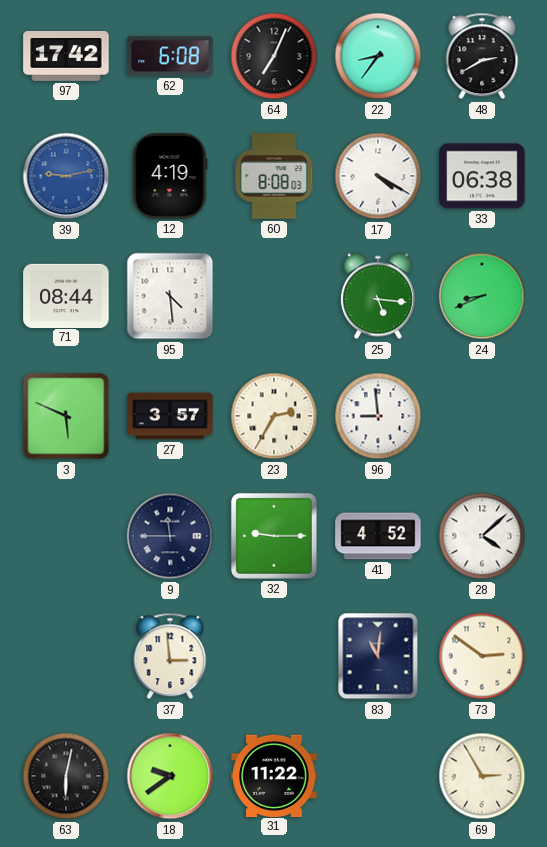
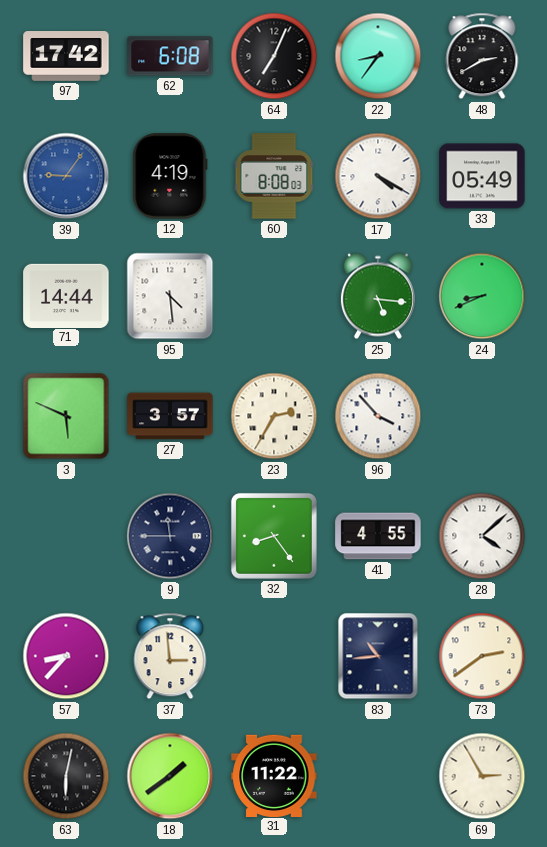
39: 9:13 -> 9:06
33: 06:38 -> 05:49
71: 08:44 -> 14:44
96: 8:59 -> 3:53
32: 9:15 -> 8:24
41: 4:52 -> 4:55
57: none -> 8:37
83: 11:01 -> 10:44
73: 2:51 -> 2:39
18: 9:39 -> 1:39
